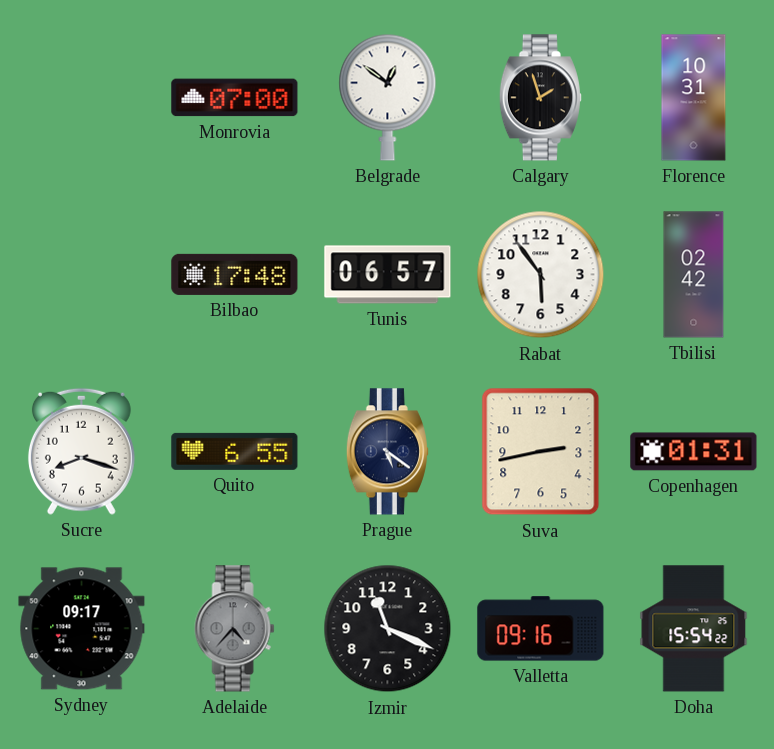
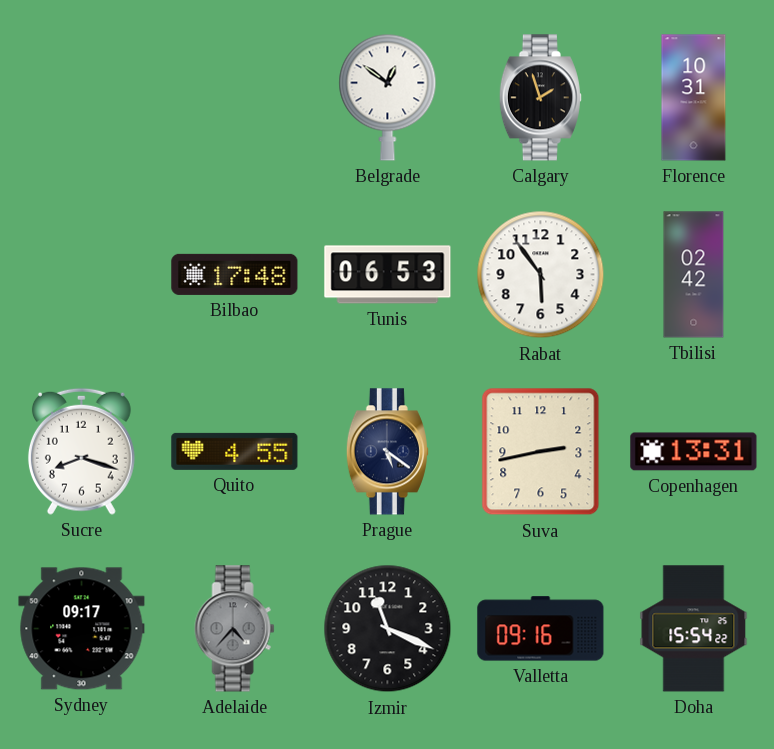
Monrovia: 07:00 -> none
Tunis: 06:57 -> 06:53
Quito: 6:55 -> 4:55
Copenhagen: 01:31 -> 13:31
